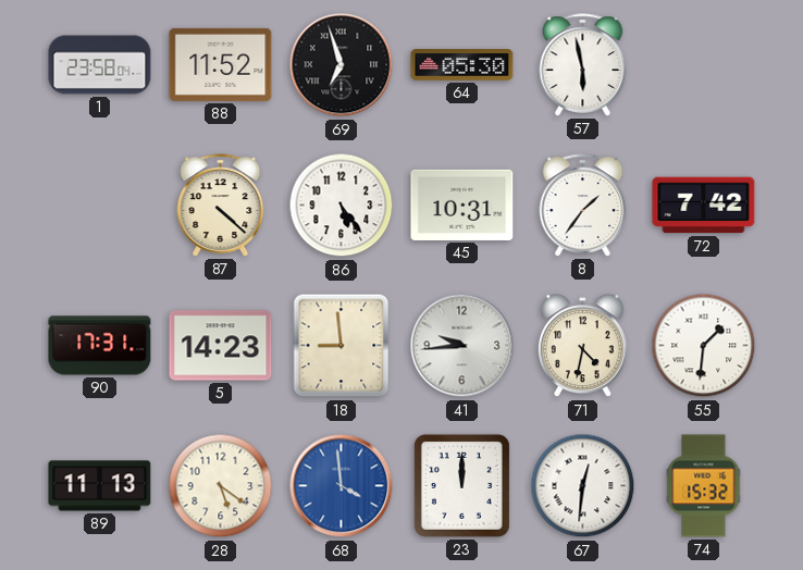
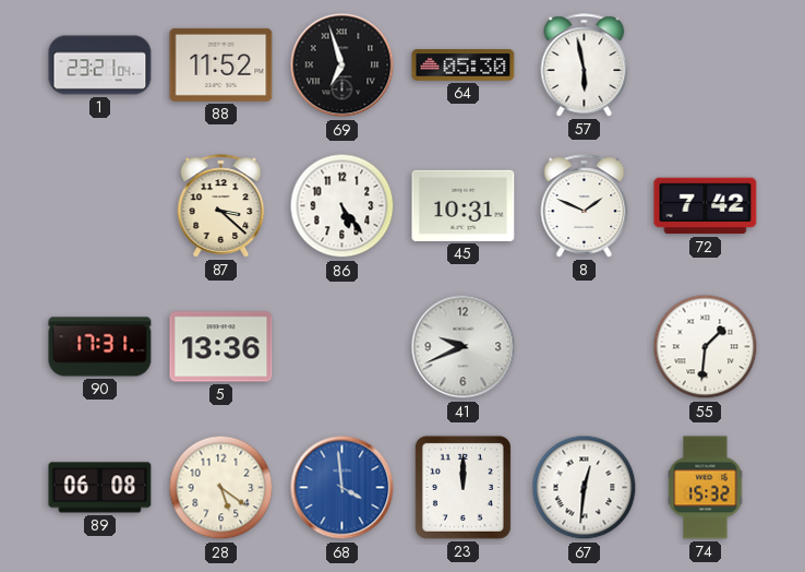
1: 23:58 -> 23:21
87: 4:22 -> 3:22
8: 1:36 -> 1:49
5: 14:23 -> 13:36
18: 8:59 -> none
41: 9:44 -> 9:41
71: 4:32 -> none
89: 11:13 -> 06:08
